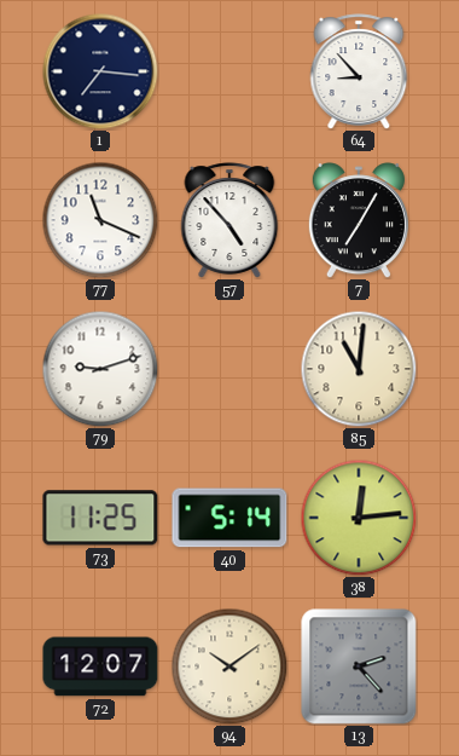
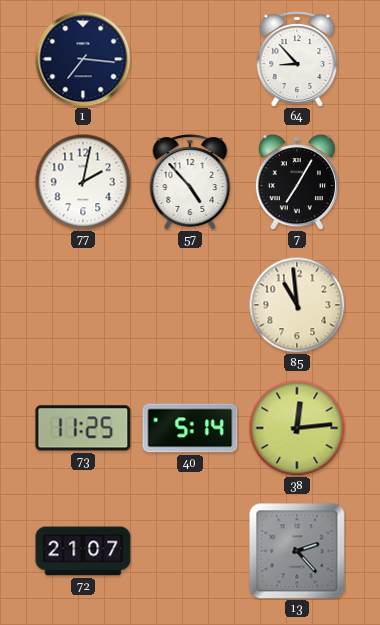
77: 11:19 -> 2:02
79: 9:12 -> none
85: 11:01 -> 10:59
72: 12:07 -> 21:07
94: 10:09 -> none
